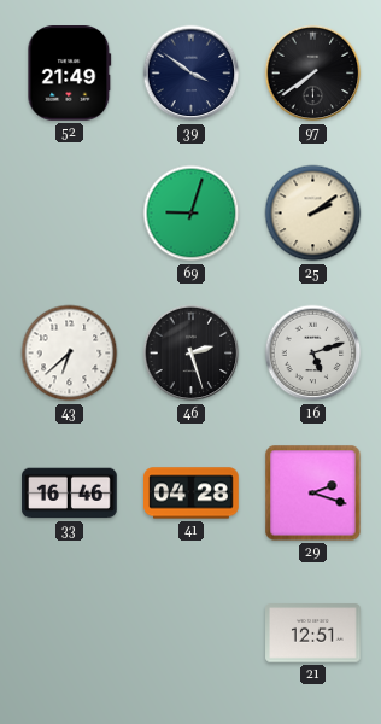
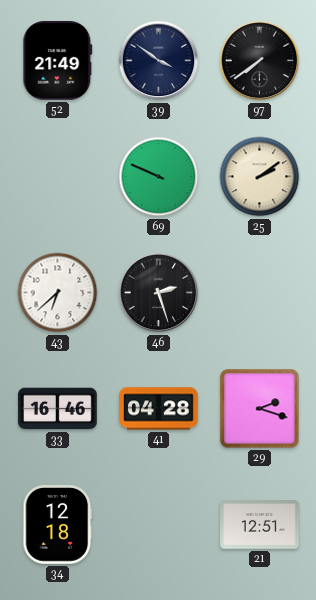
69: 9:03 -> 9:49
16: 5:12 -> none
34: none -> 12:18
